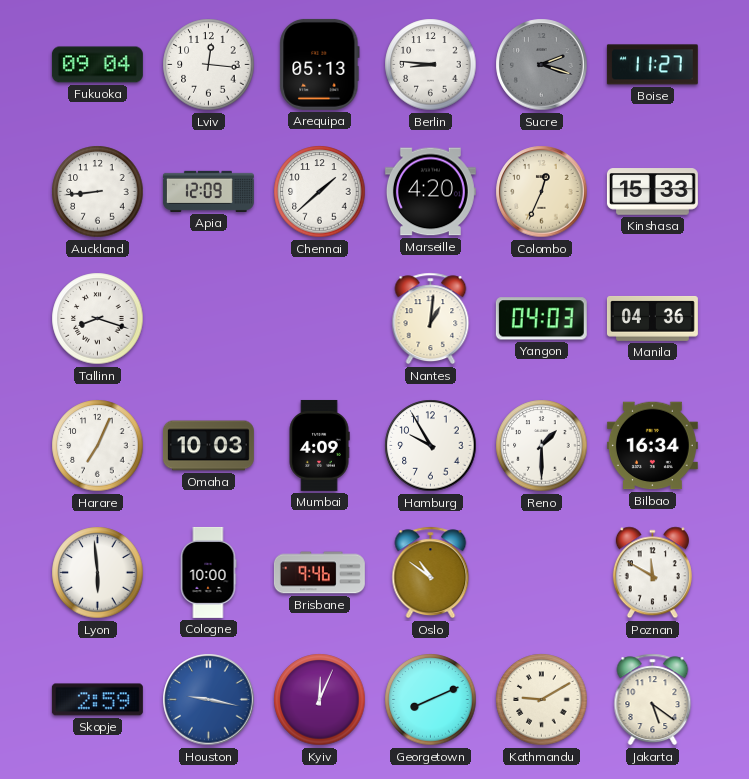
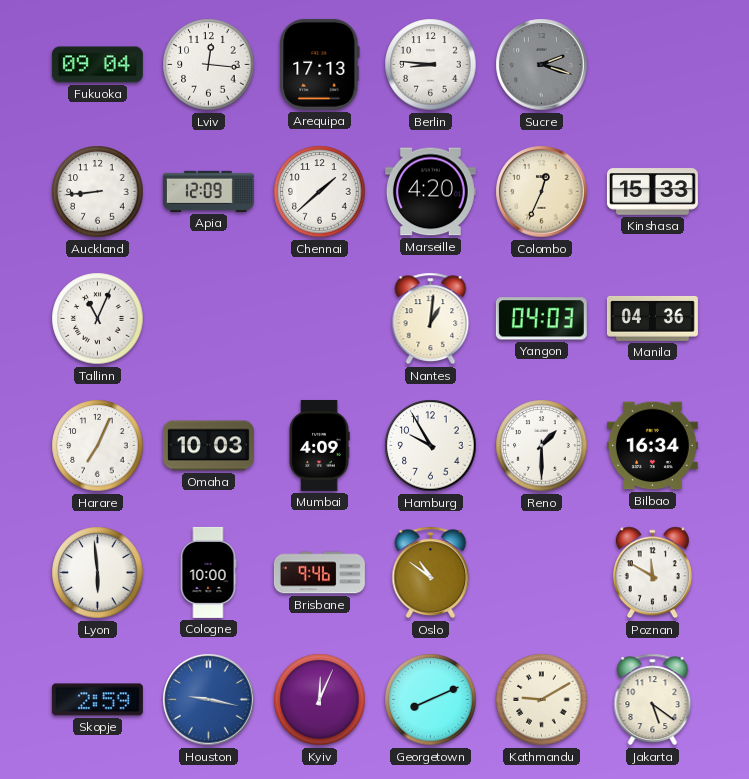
Arequipa: 05:13 -> 17:13
Boise: 11:27 -> none
Tallinn: 8:18 -> 11:04
